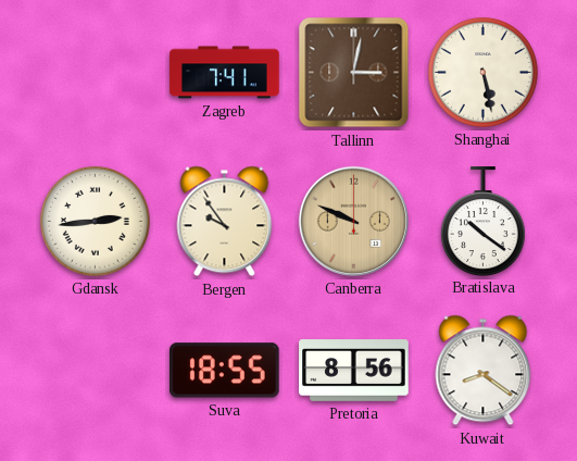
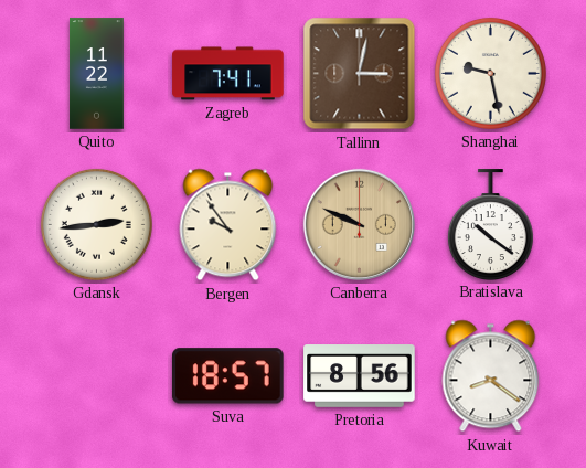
Quito: none -> 11:22
Shanghai: 5:28 -> 9:28
Suva: 18:55 -> 18:57
